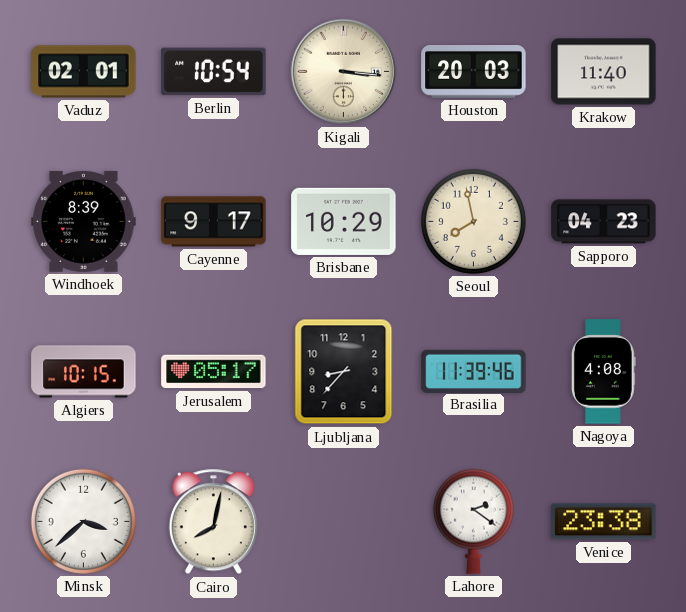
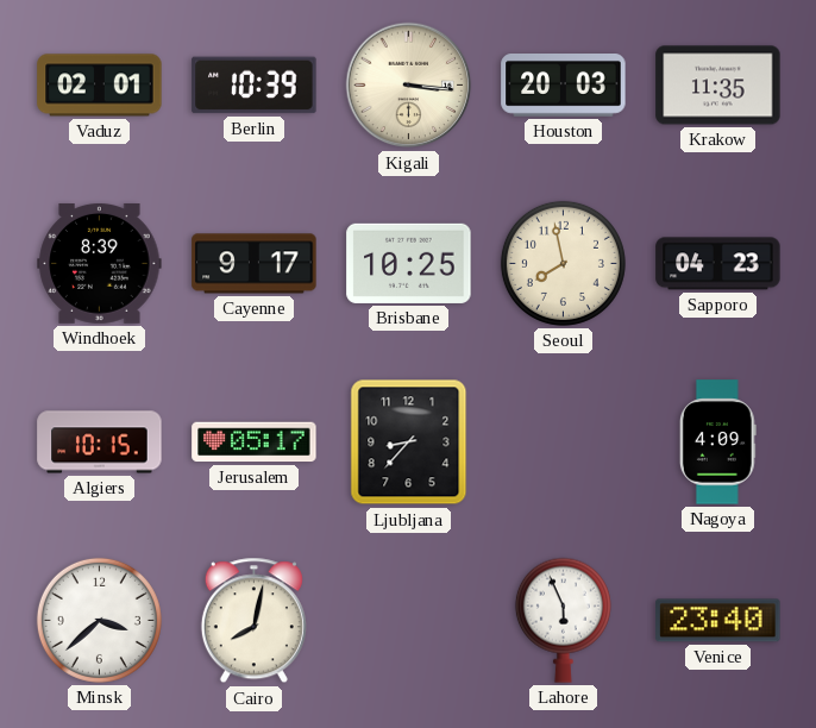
Berlin: 10:54 -> 10:39
Krakow: 11:40 -> 11:35
Brisbane: 10:29 -> 10:25
Brasilia: 11:39 -> none
Nagoya: 4:08 -> 4:09
Lahore: 2:21 -> 5:56
Venice: 23:38 -> 23:40
